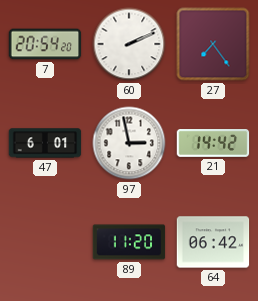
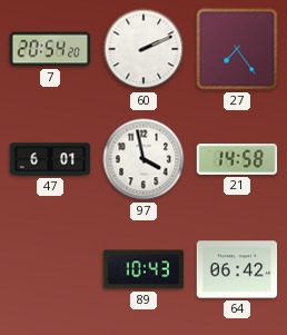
97: 2:58 -> 3:58
21: 14:42 -> 14:58
89: 11:20 -> 10:43
